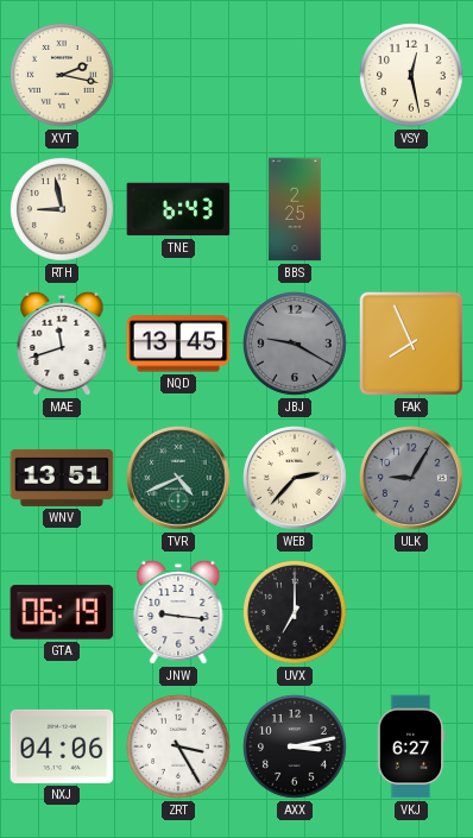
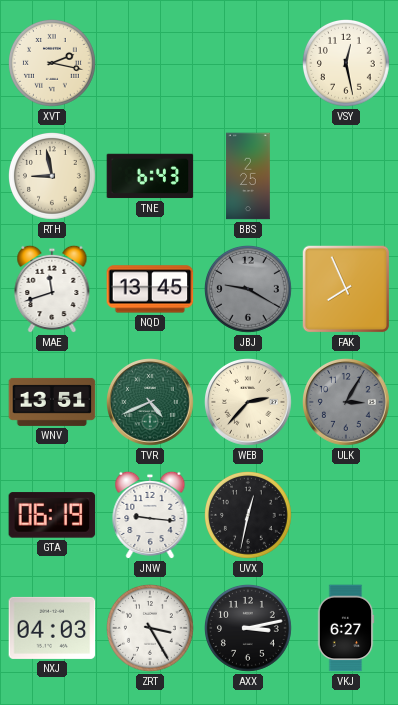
ULK: 9:05 -> 3:05
UVX: 7:00 -> 12:32
NXJ: 04:06 -> 04:03
